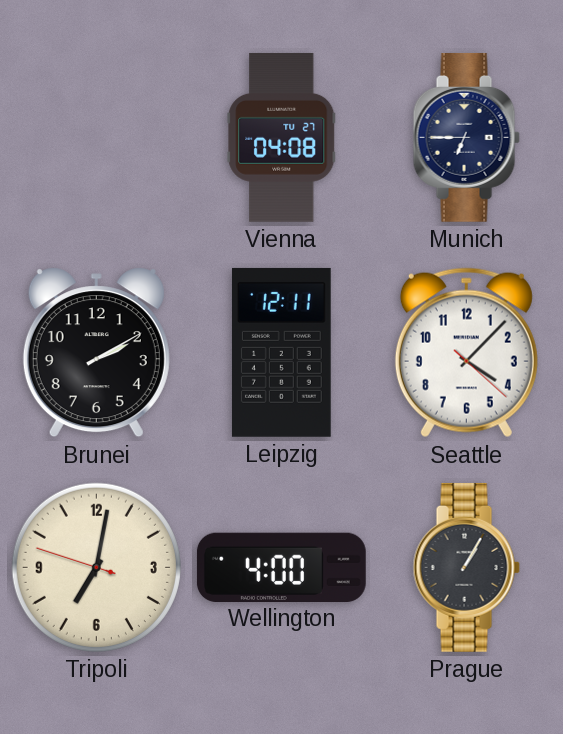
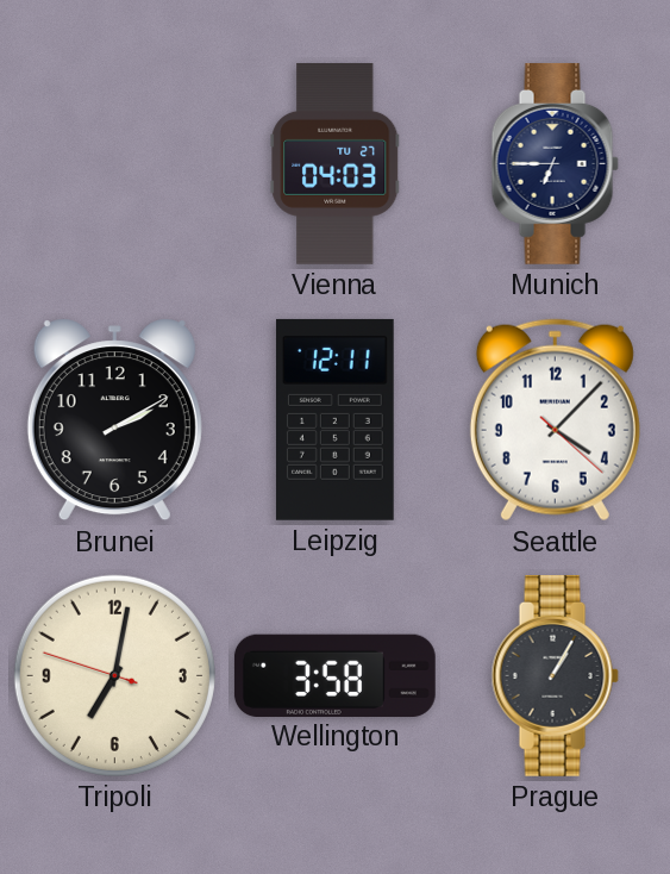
Vienna: 04:08 -> 04:03
Wellington: 4:00 -> 3:58
